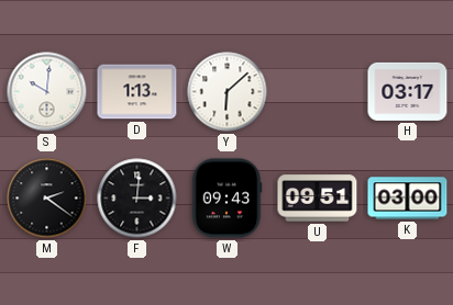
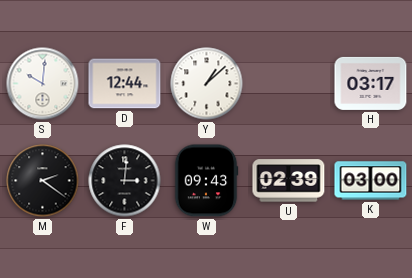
D: 1:13 -> 12:44
Y: 6:08 -> 1:08
U: 09:51 -> 02:39
